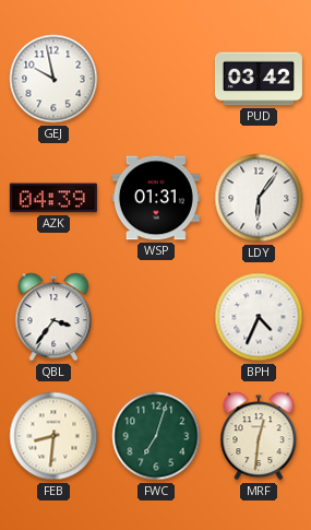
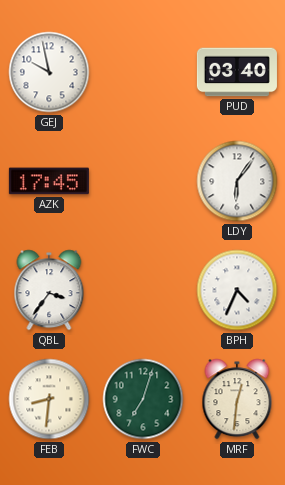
PUD: 03:42 -> 03:40
AZK: 04:39 -> 17:45
WSP: 01:31 -> none
